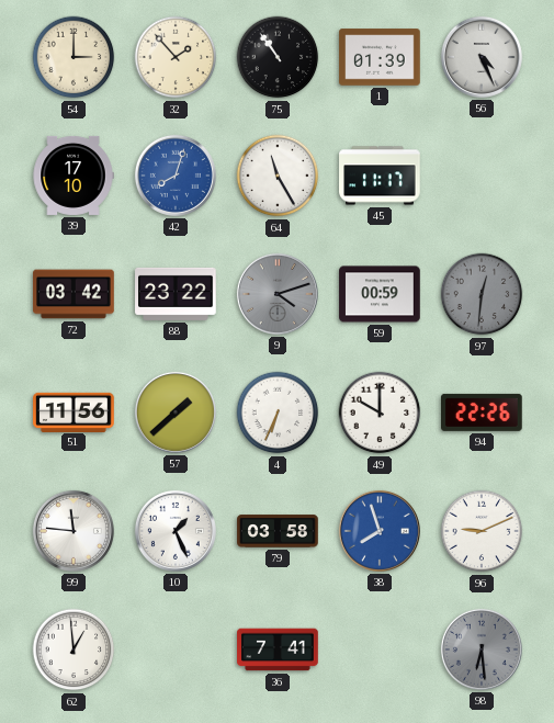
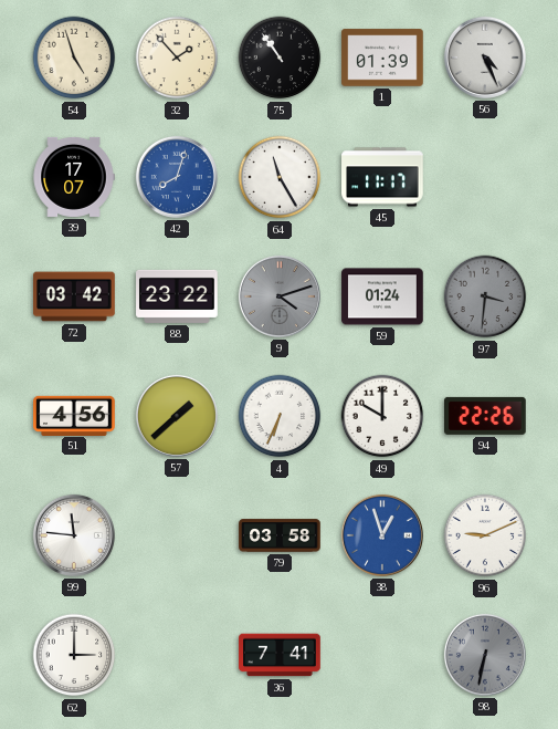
54: 3:00 -> 4:57
39: 17:10 -> 17:07
59: 00:59 -> 01:24
97: 12:31 -> 3:31
51: 11:56 -> 4:56
10: 1:26 -> none
38: 7:57 -> 12:57
62: 12:59 -> 3:00
98: 6:29 -> 6:32
